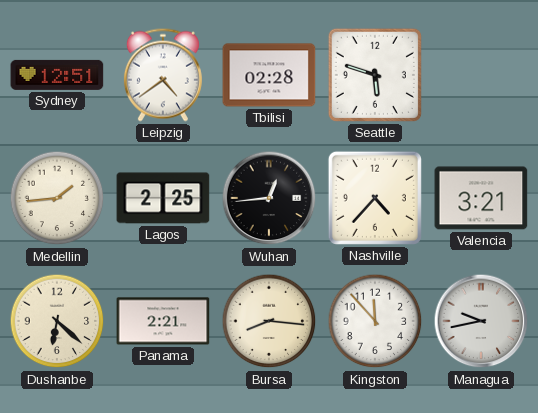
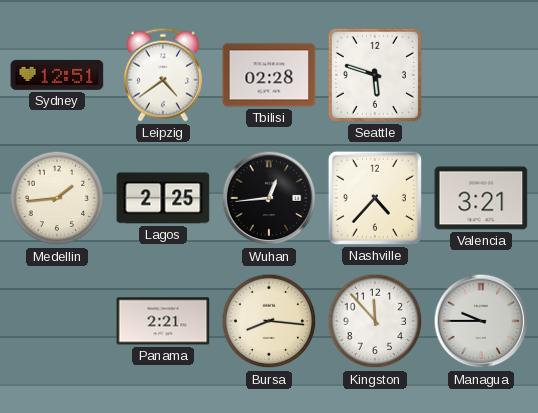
Dushanbe: 6:22 -> none
Managua: 9:43 -> 9:45
